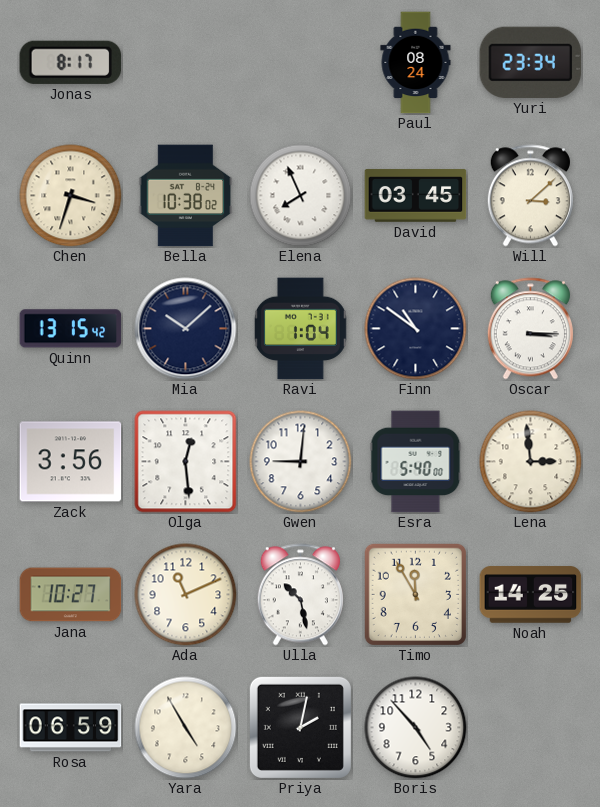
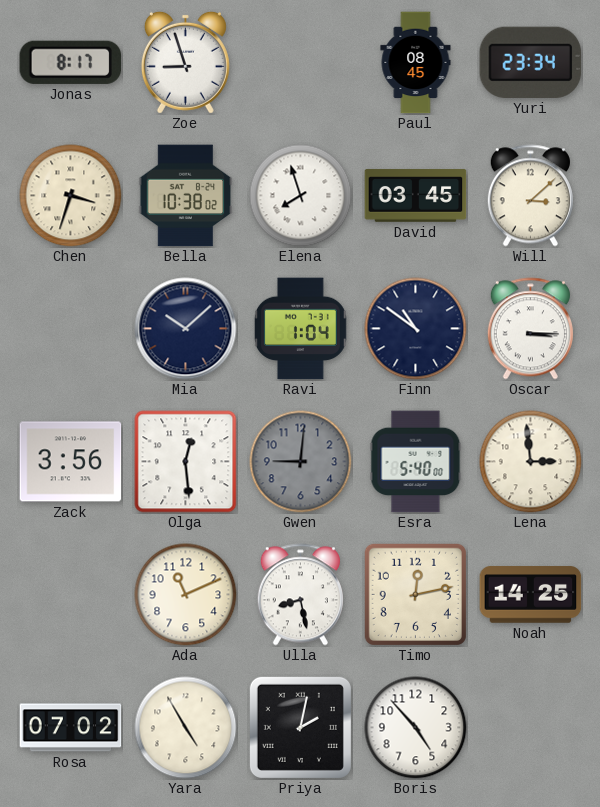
Zoe: none -> 8:57
Paul: 08:24 -> 08:45
Elena: 7:56 -> 7:57
Quinn: 13:15 -> none
Gwen dial: white -> grey
Jana: 10:27 -> none
Ulla: 10:28 -> 8:28
Timo: 11:55 -> 12:13
Rosa: 06:59 -> 07:02
